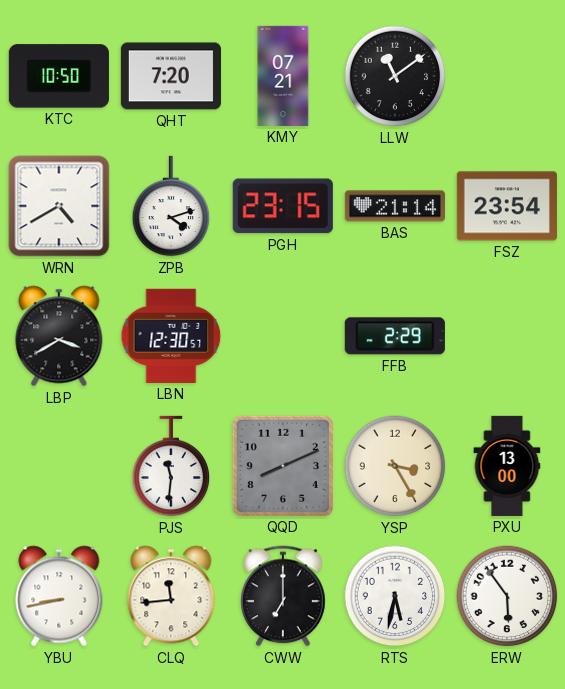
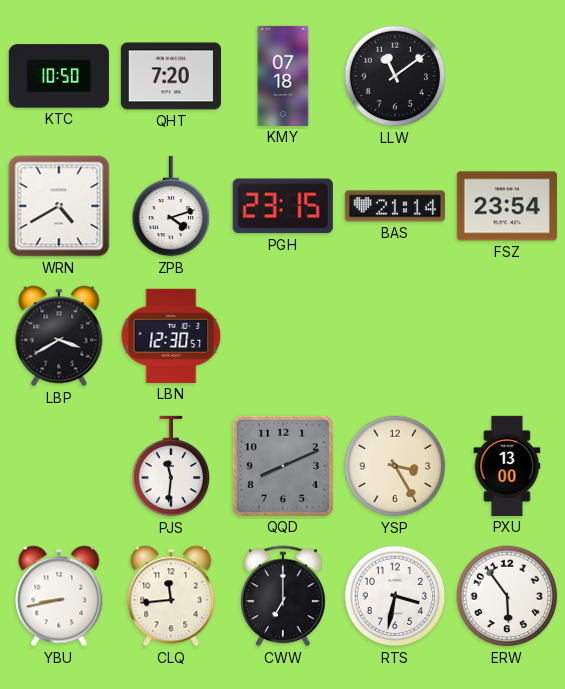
KMY: 07:21 -> 07:18
FFB: 2:29 -> none
RTS: 5:32 -> 3:32
